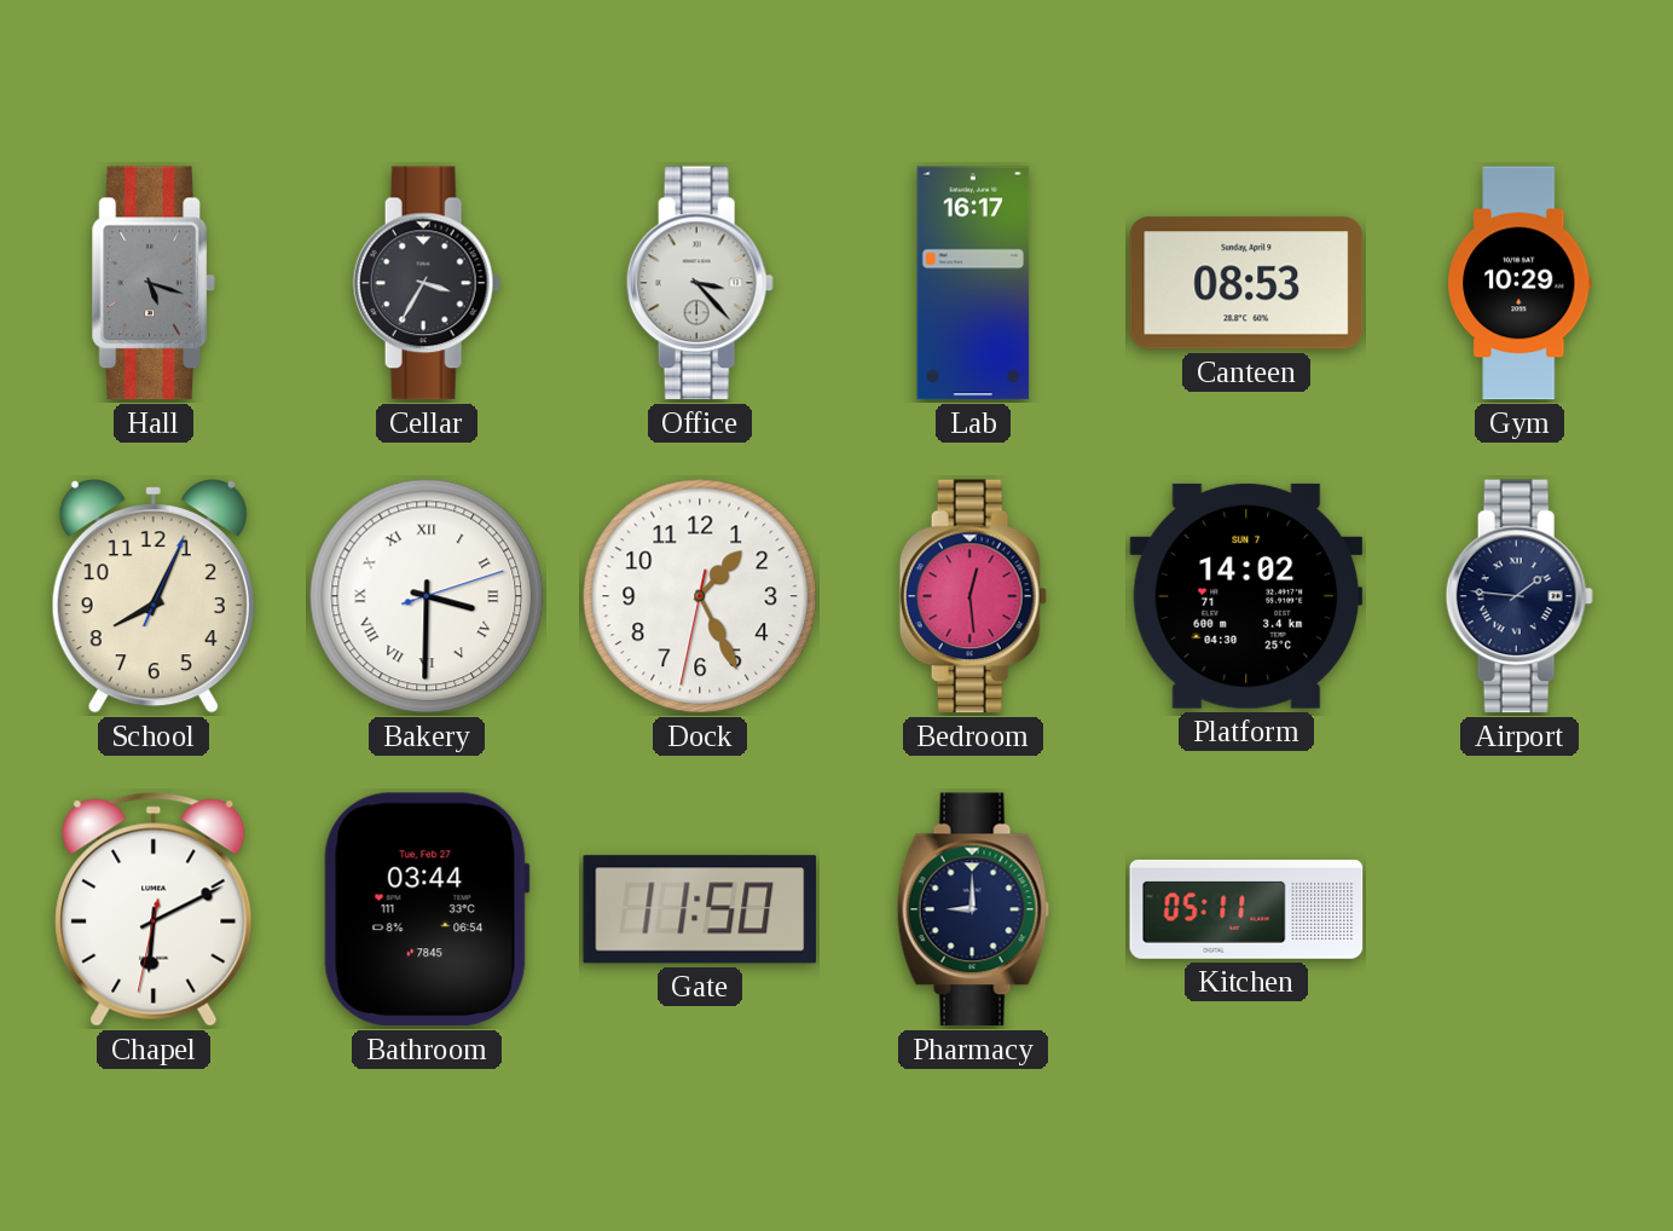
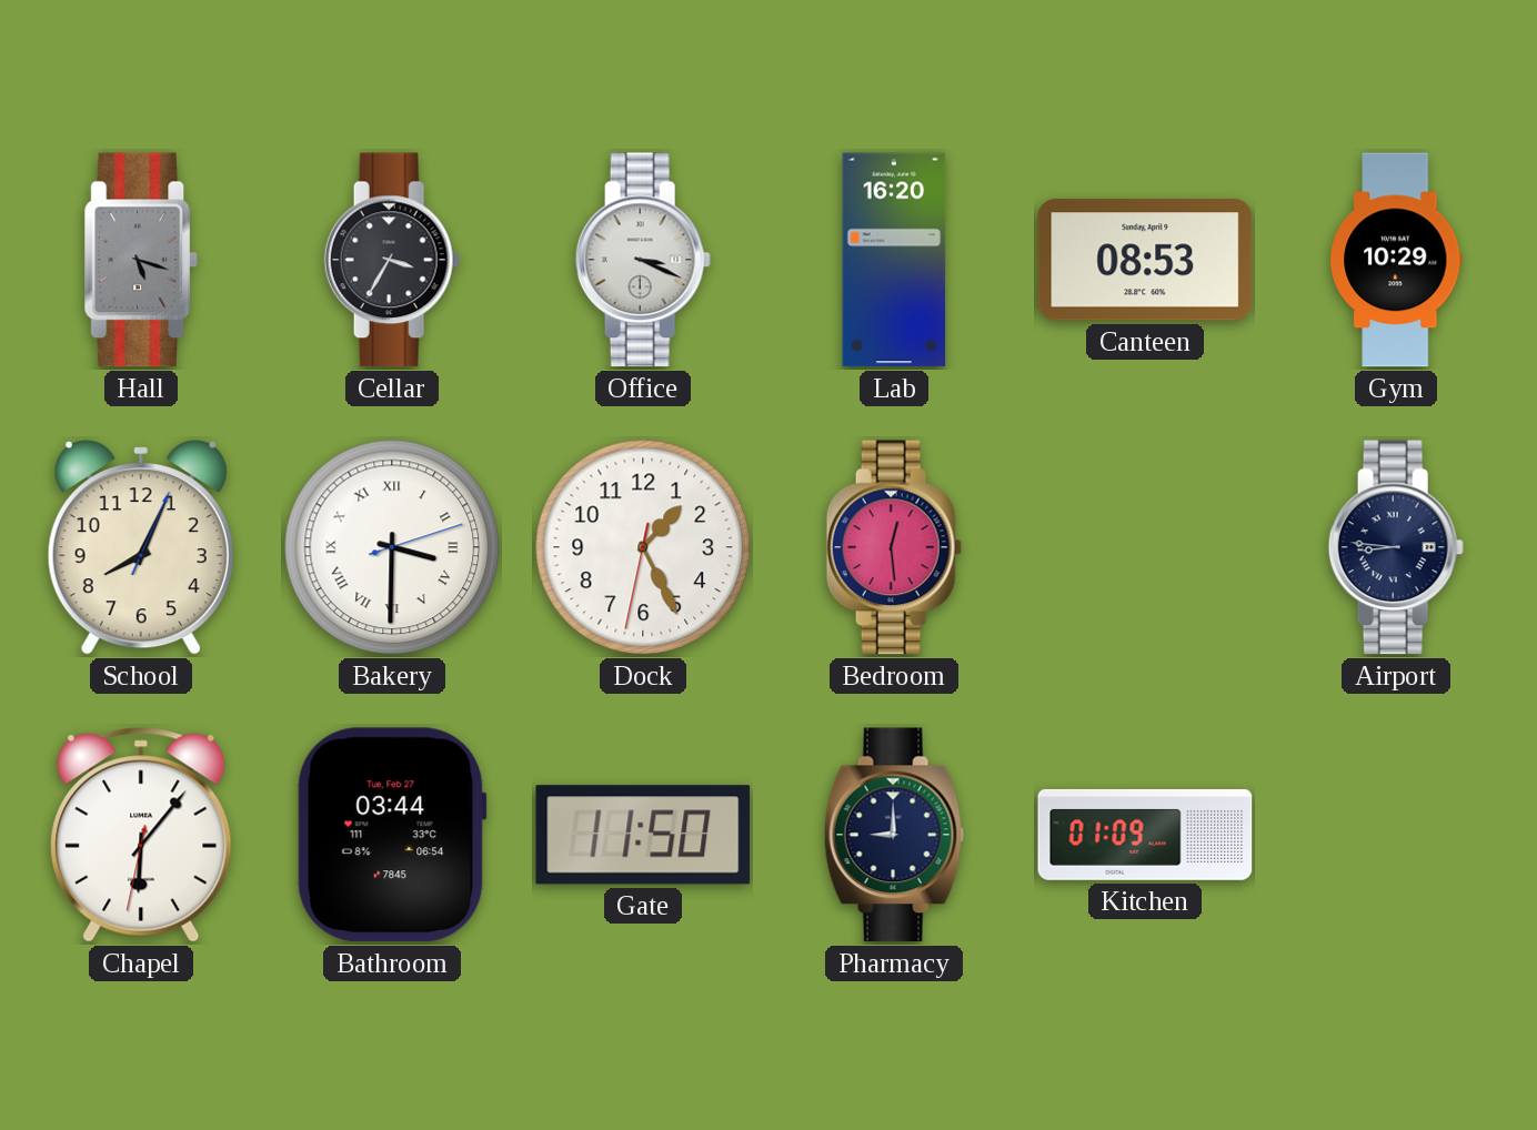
Office: 3:23 -> 3:19
Lab: 16:17 -> 16:20
Platform: 14:02 -> none
Airport: 1:46 -> 8:46
Chapel: 6:10 -> 6:06
Kitchen: 05:11 -> 01:09
